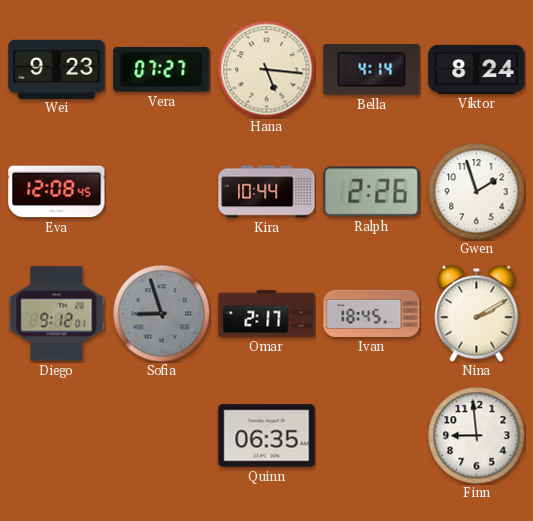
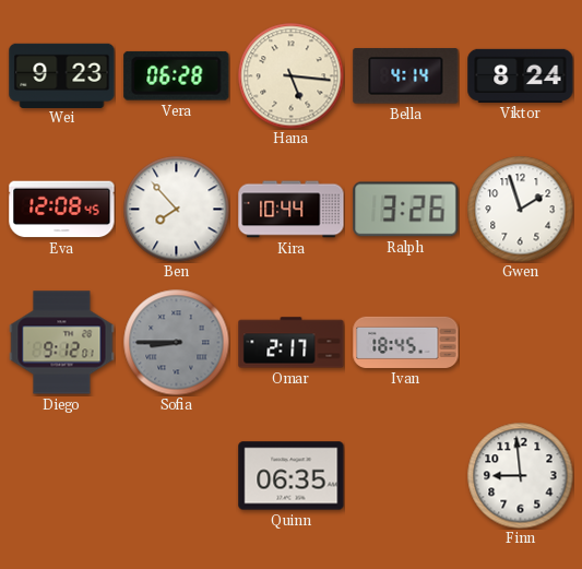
Vera: 07:27 -> 06:28
Ben: none -> 7:53
Ralph: 2:26 -> 3:26
Sofia: 8:57 -> 8:45
Nina: 2:10 -> none
